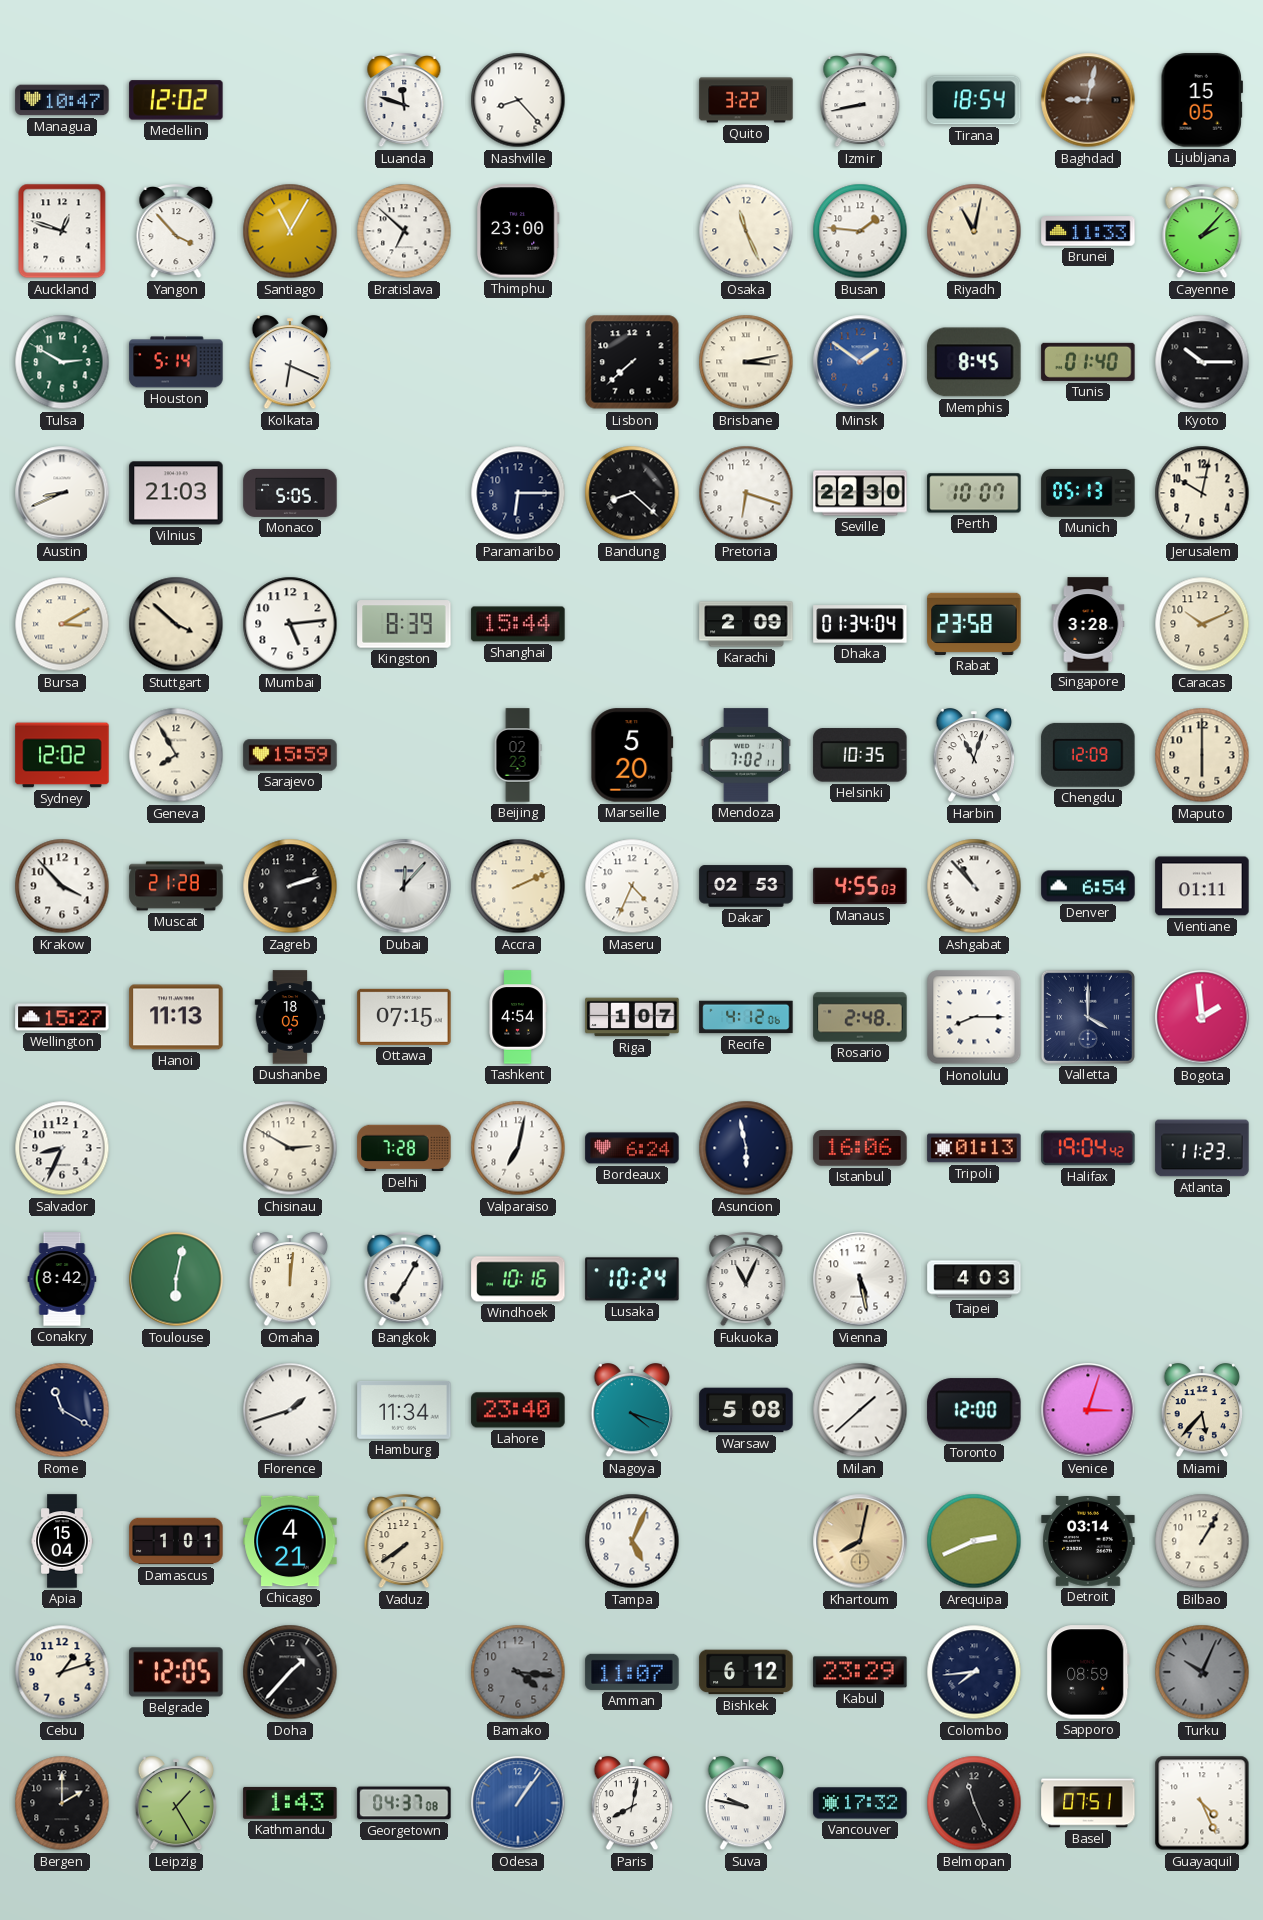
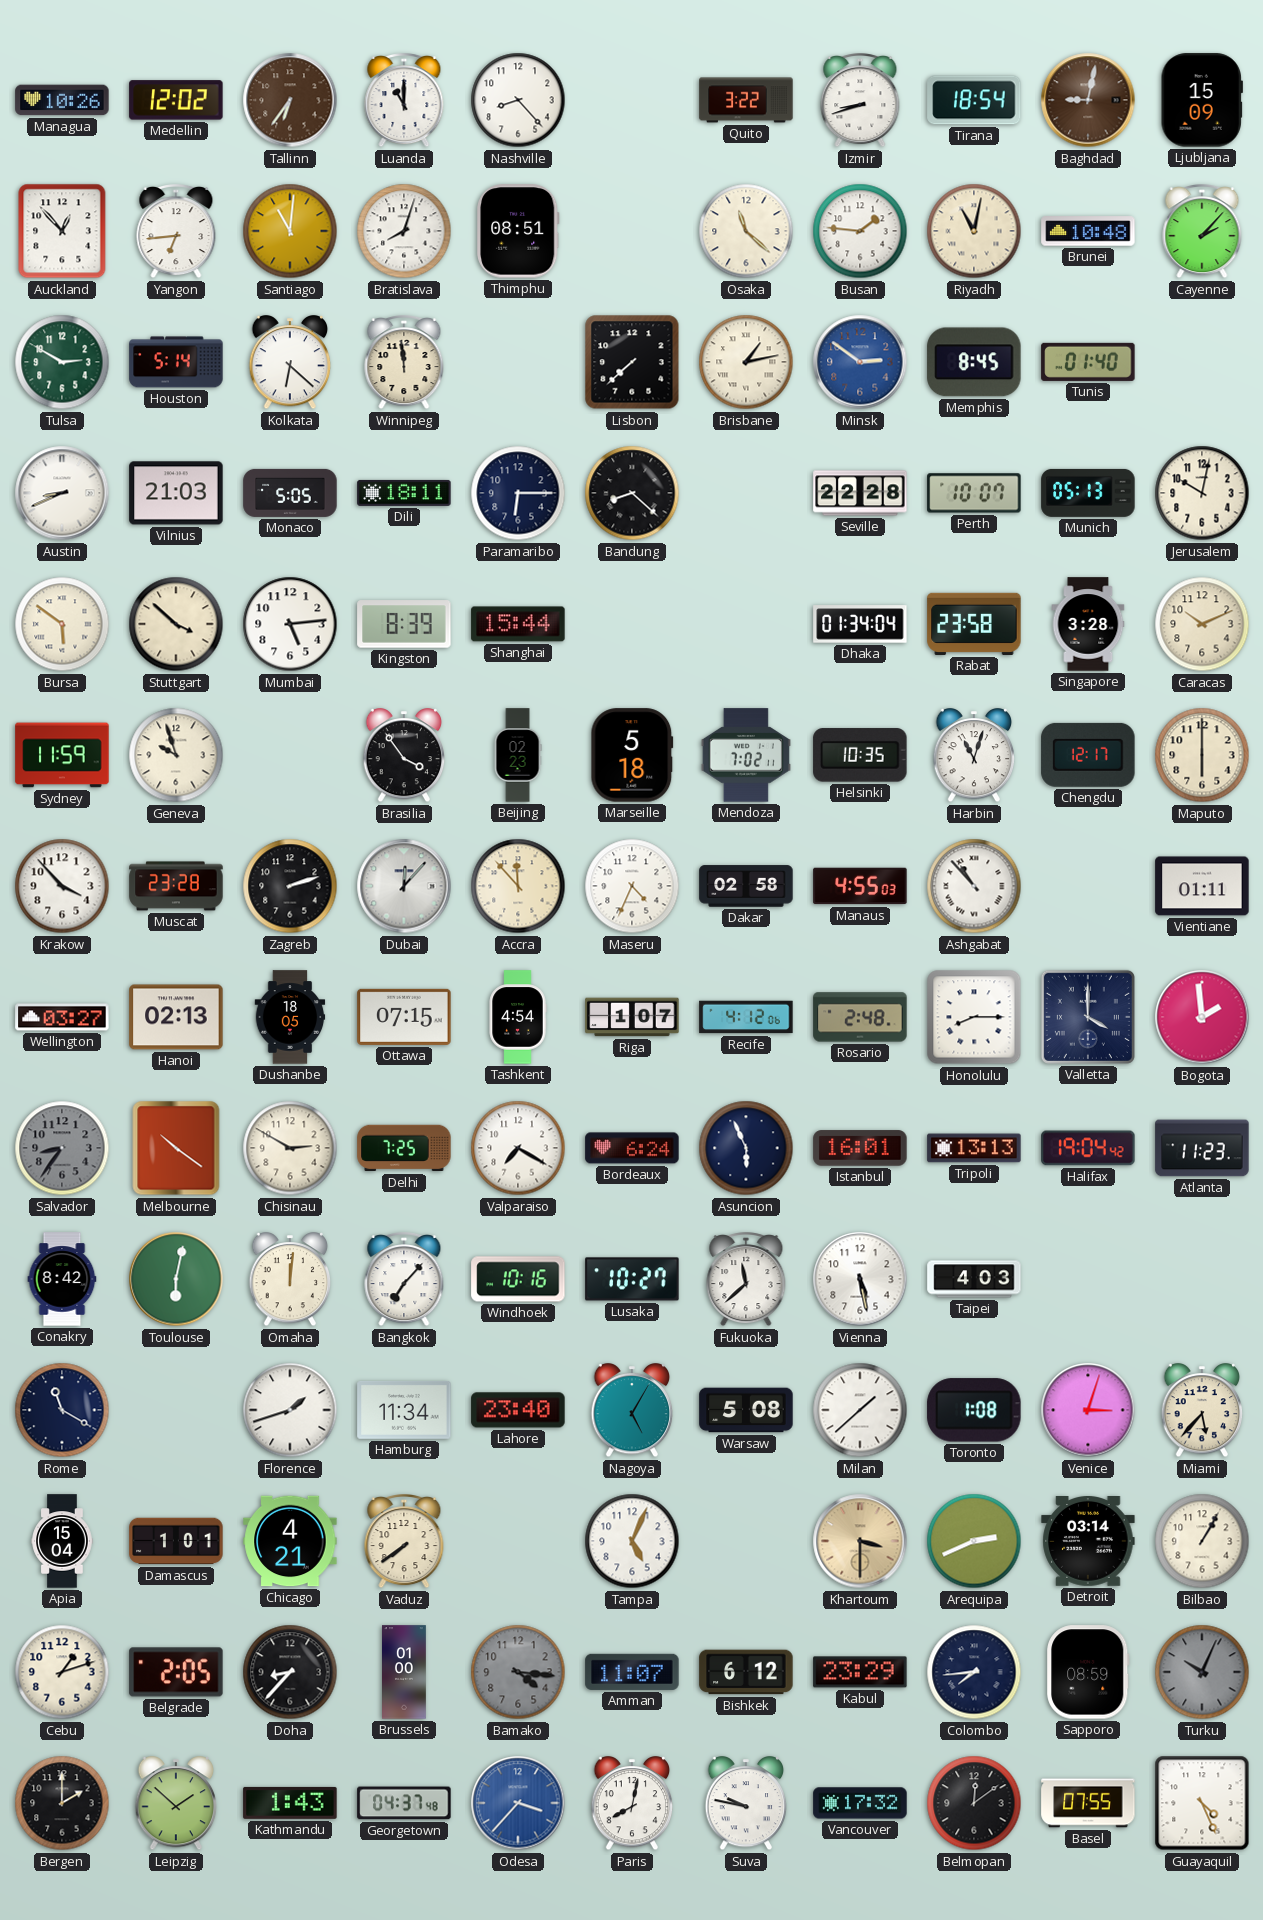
Managua: 10:47 -> 10:26
Tallinn: none -> 6:36
Luanda: 11:48 -> 11:00
Izmir: 8:43 -> 8:42
Ljubljana: 15:05 -> 15:09
Auckland: 12:48 -> 12:53
Yangon: 3:53 -> 6:44
Santiago: 11:05 -> 11:01
Bratislava: 6:52 -> 8:03
Thimphu: 23:00 -> 08:51
Osaka: 11:26 -> 11:22
Brunei: 11:33 -> 10:48
Kolkata: 6:19 -> 6:22
Winnipeg: none -> 11:59
Brisbane: 3:13 -> 1:13
Minsk: 1:51 -> 2:51
Kyoto: 10:15 -> none
Dili: none -> 18:11
Pretoria: 6:18 -> none
Seville: 22:30 -> 22:28
Bursa: 3:10 -> 5:51
Karachi: 2:09 -> none
Sydney: 12:02 -> 11:59
Geneva: 7:55 -> 9:57
Sarajevo: 15:59 -> none
Brasilia: none -> 3:54
Marseille: 5:20 -> 5:18
Chengdu: 12:09 -> 12:17
Muscat: 21:28 -> 23:28
Accra: 2:11 -> 11:53
Dakar: 02:53 -> 02:58
Denver: 6:54 -> none
Wellington: 15:27 -> 03:27
Hanoi: 11:13 -> 02:13
Salvador: 8:34 -> 8:36
Salvador dial: white -> grey
Melbourne: none -> 10:21
Delhi: 7:28 -> 7:25
Valparaiso: 7:02 -> 7:20
Asuncion: 5:58 -> 5:56
Istanbul: 16:06 -> 16:01
Tripoli: 01:13 -> 13:13
Bangkok: 7:05 -> 7:07
Lusaka: 10:24 -> 10:27
Fukuoka: 11:04 -> 11:38
Nagoya: 4:18 -> 5:05
Toronto: 12:00 -> 1:08
Khartoum: 8:02 -> 3:30
Belgrade: 12:05 -> 2:05
Doha: 1:37 -> 8:37
Brussels: none -> 01:00
Leipzig: 1:25 -> 1:52
Georgetown: 04:37:08 -> 04:37:48
Odesa: 1:06 -> 3:37
Belmopan: 11:26 -> 12:09
Basel: 07:51 -> 07:55
